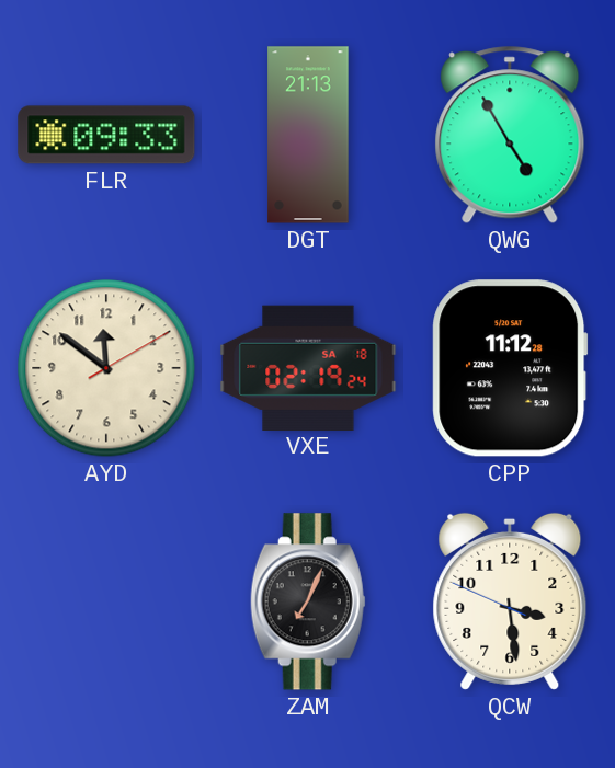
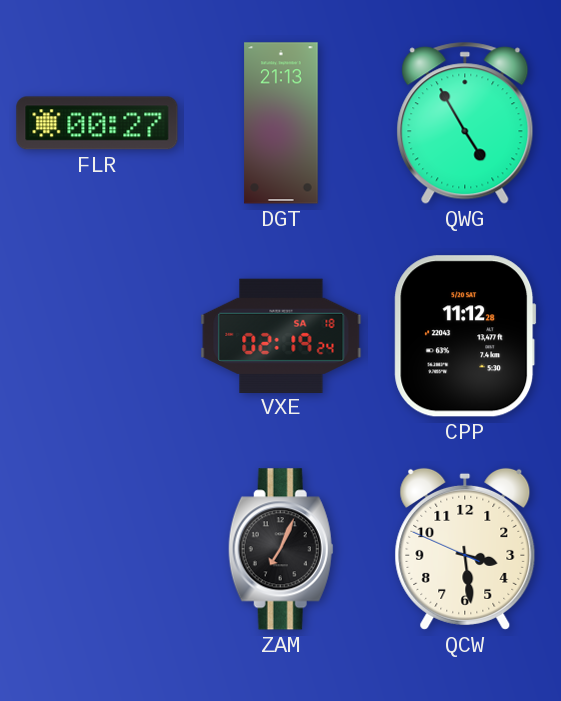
FLR: 09:33 -> 00:27
AYD: 11:51 -> none
